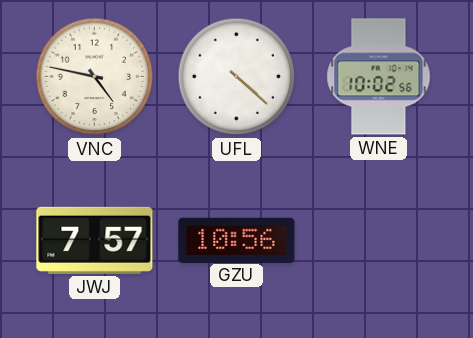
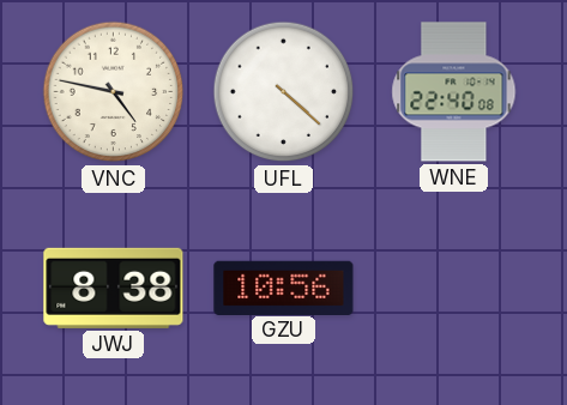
WNE: 10:02 -> 22:40
JWJ: 7:57 -> 8:38
